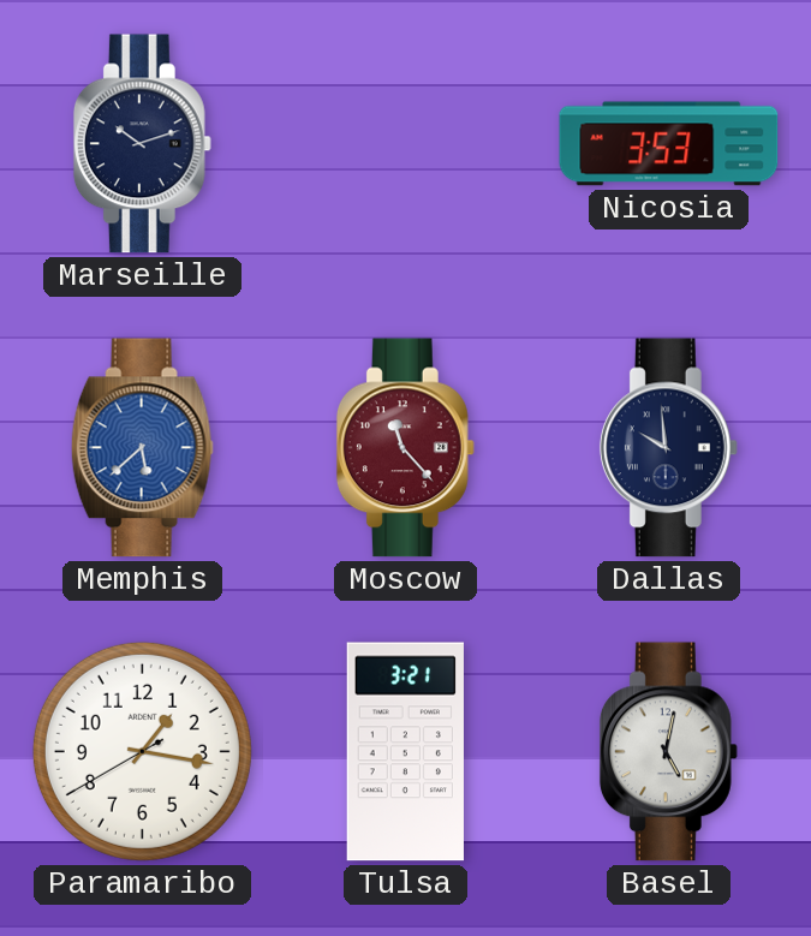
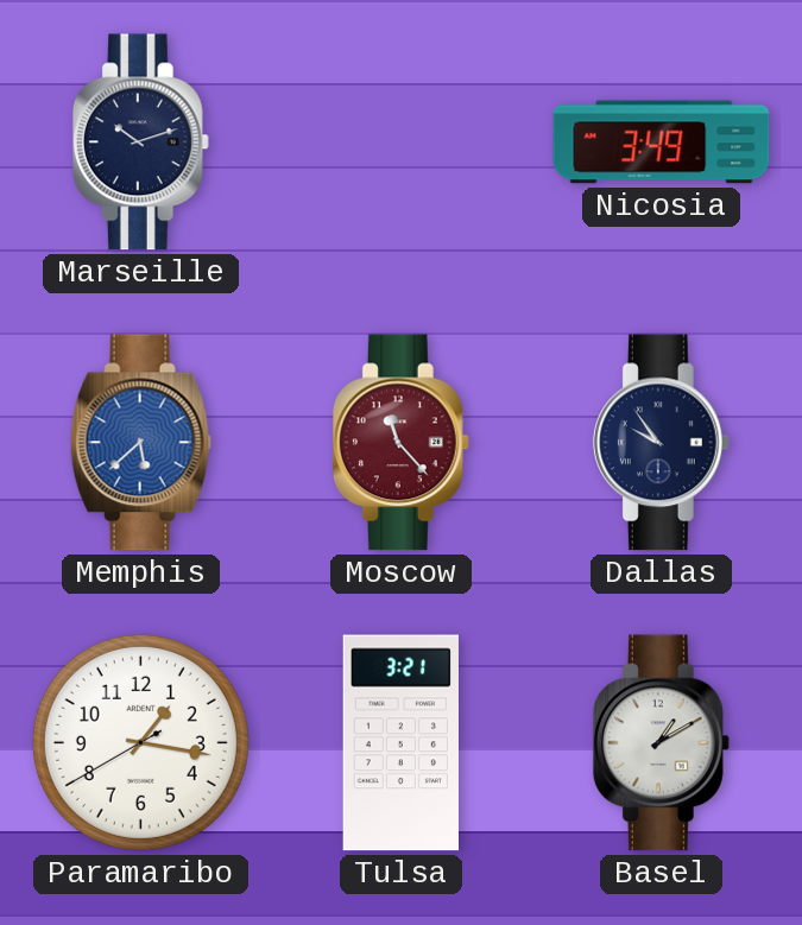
Nicosia: 3:53 -> 3:49
Dallas: 9:59 -> 9:54
Basel: 5:02 -> 1:10
